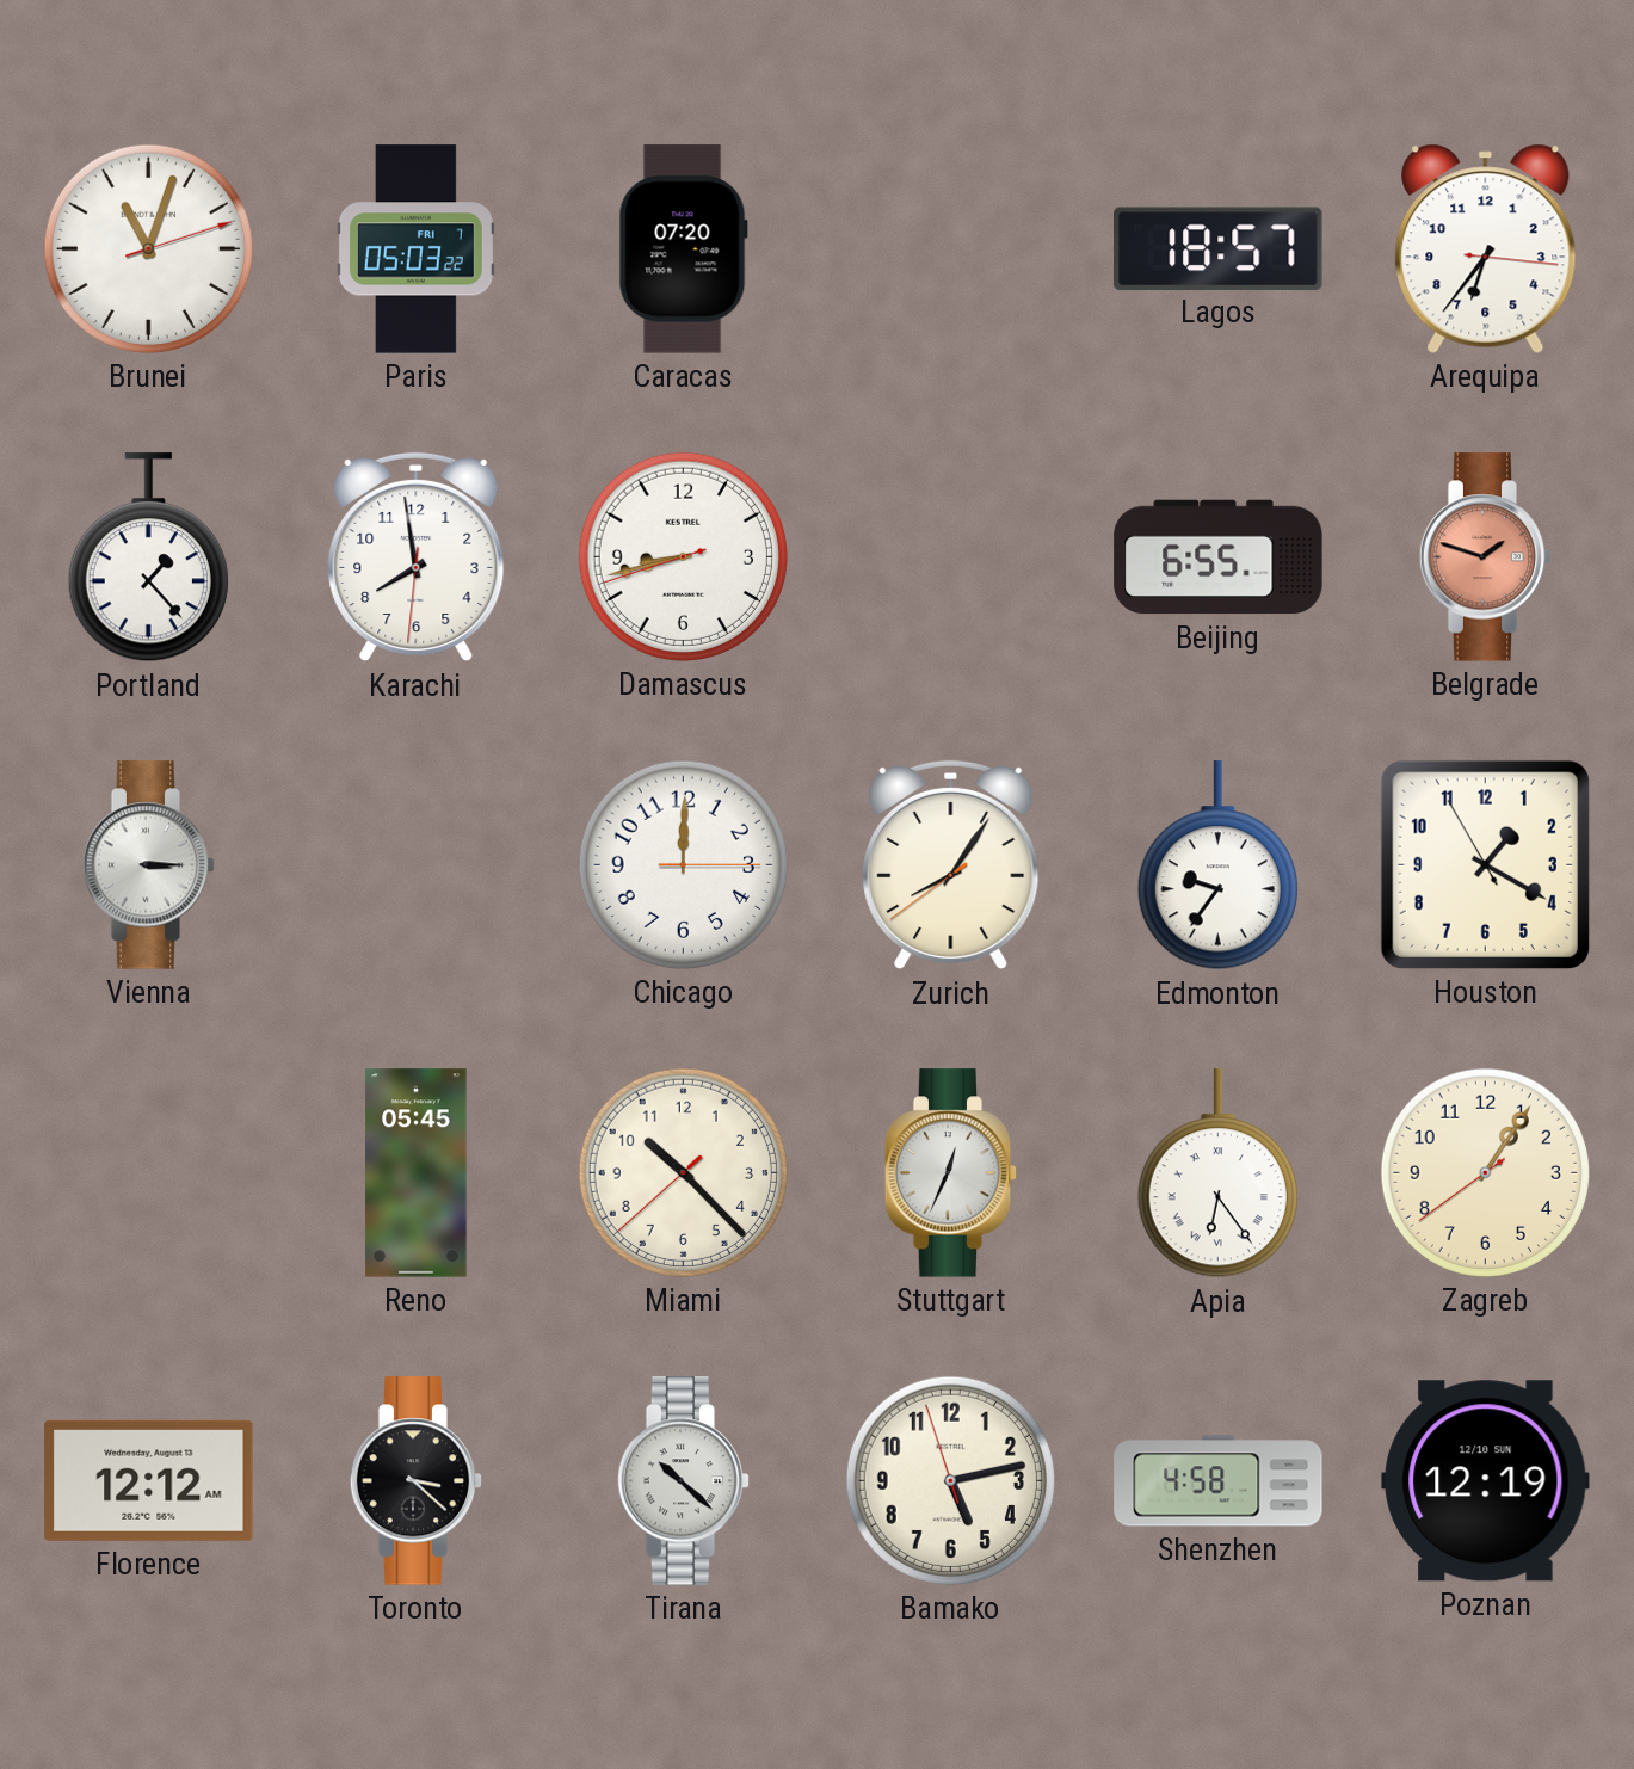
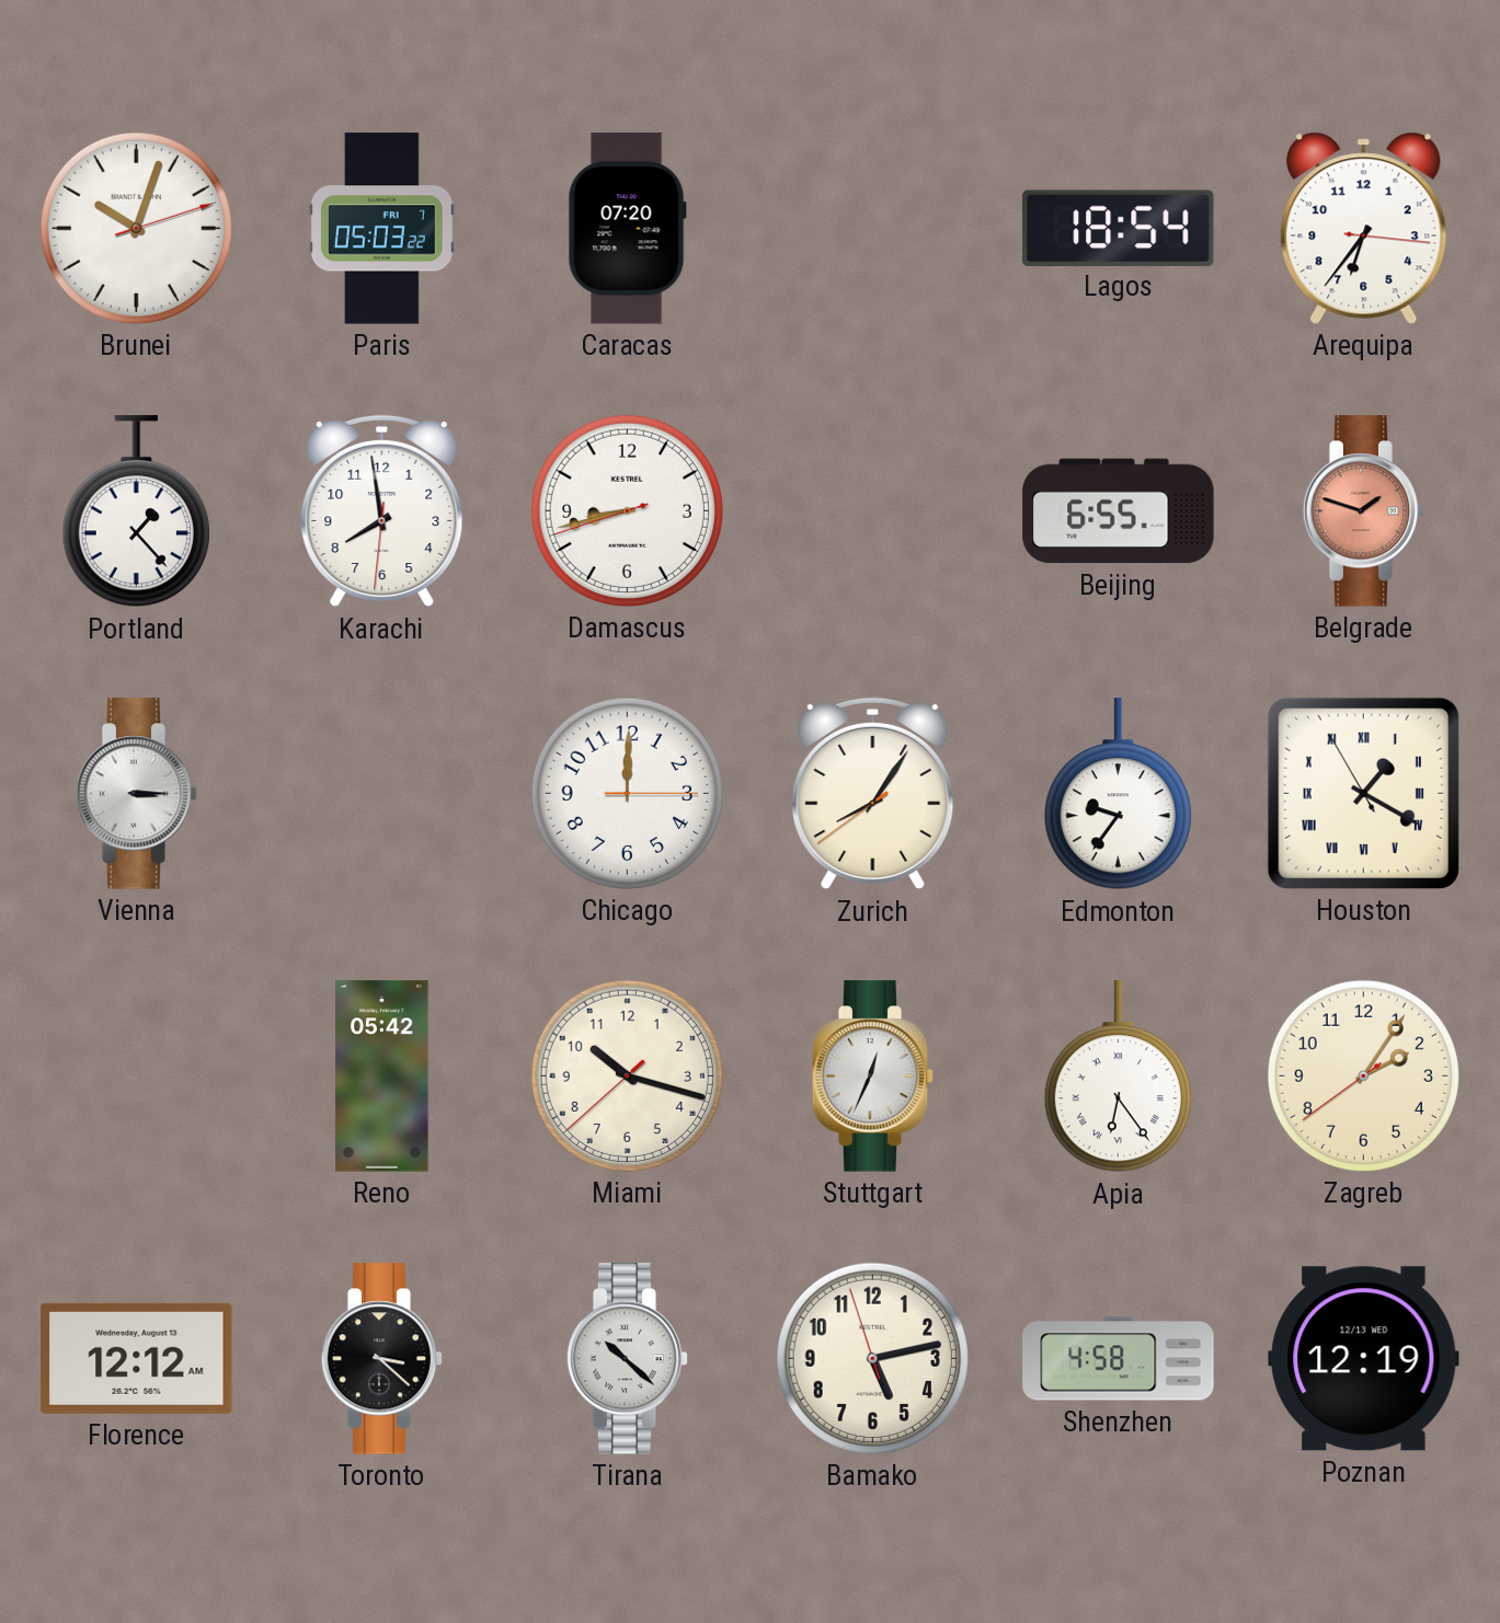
Brunei: 11:03 -> 10:03
Lagos: 18:57 -> 18:54
Houston numerals: Arabic -> Roman
Reno: 05:45 -> 05:42
Miami: 10:22 -> 10:17
Zagreb: 1:05 -> 2:05
Poznan date: 12/10 SUN -> 12/13 WED
